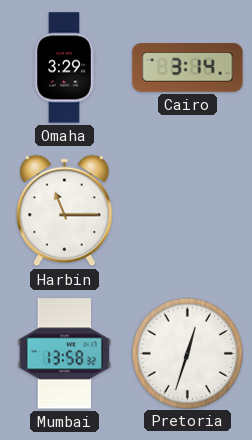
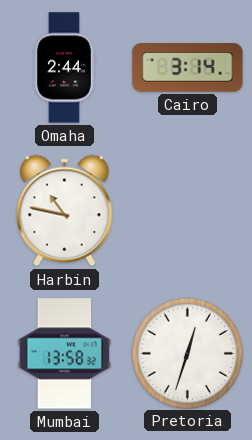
Omaha: 3:29 -> 2:44
Harbin: 11:15 -> 10:47
